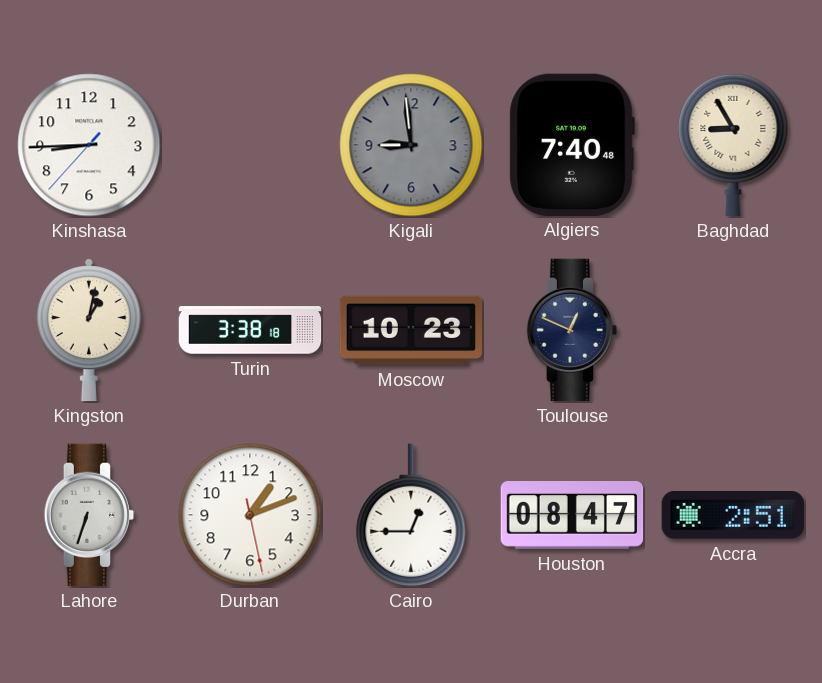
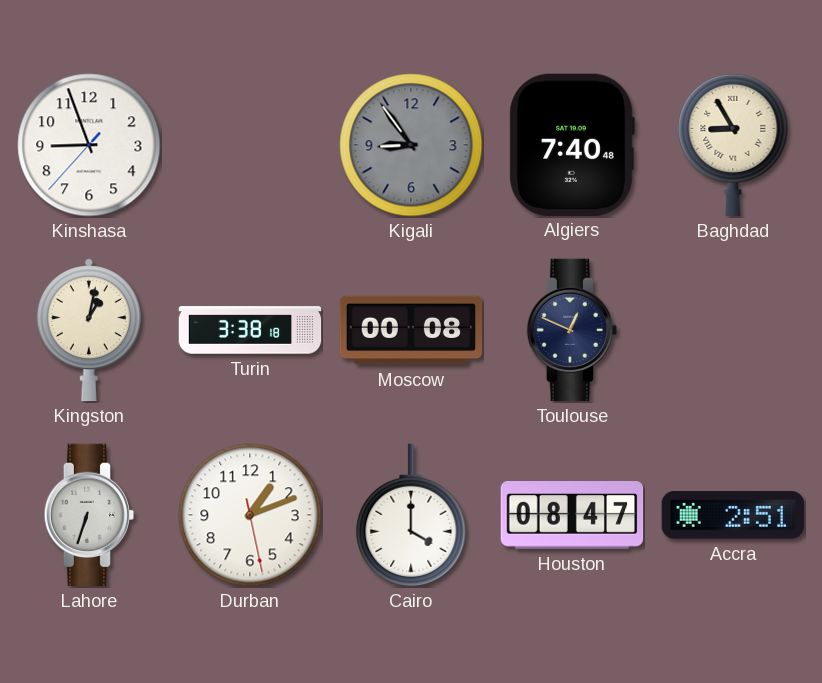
Kinshasa: 8:44 -> 8:56
Kigali: 8:59 -> 8:54
Moscow: 10:23 -> 00:08
Cairo: 12:45 -> 4:00
